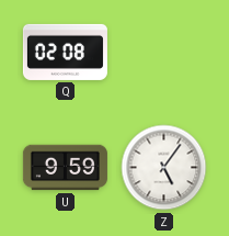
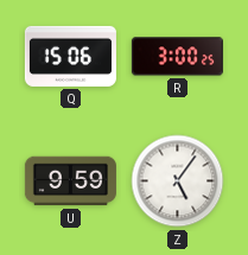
Q: 02:08 -> 15:06
R: none -> 3:00
